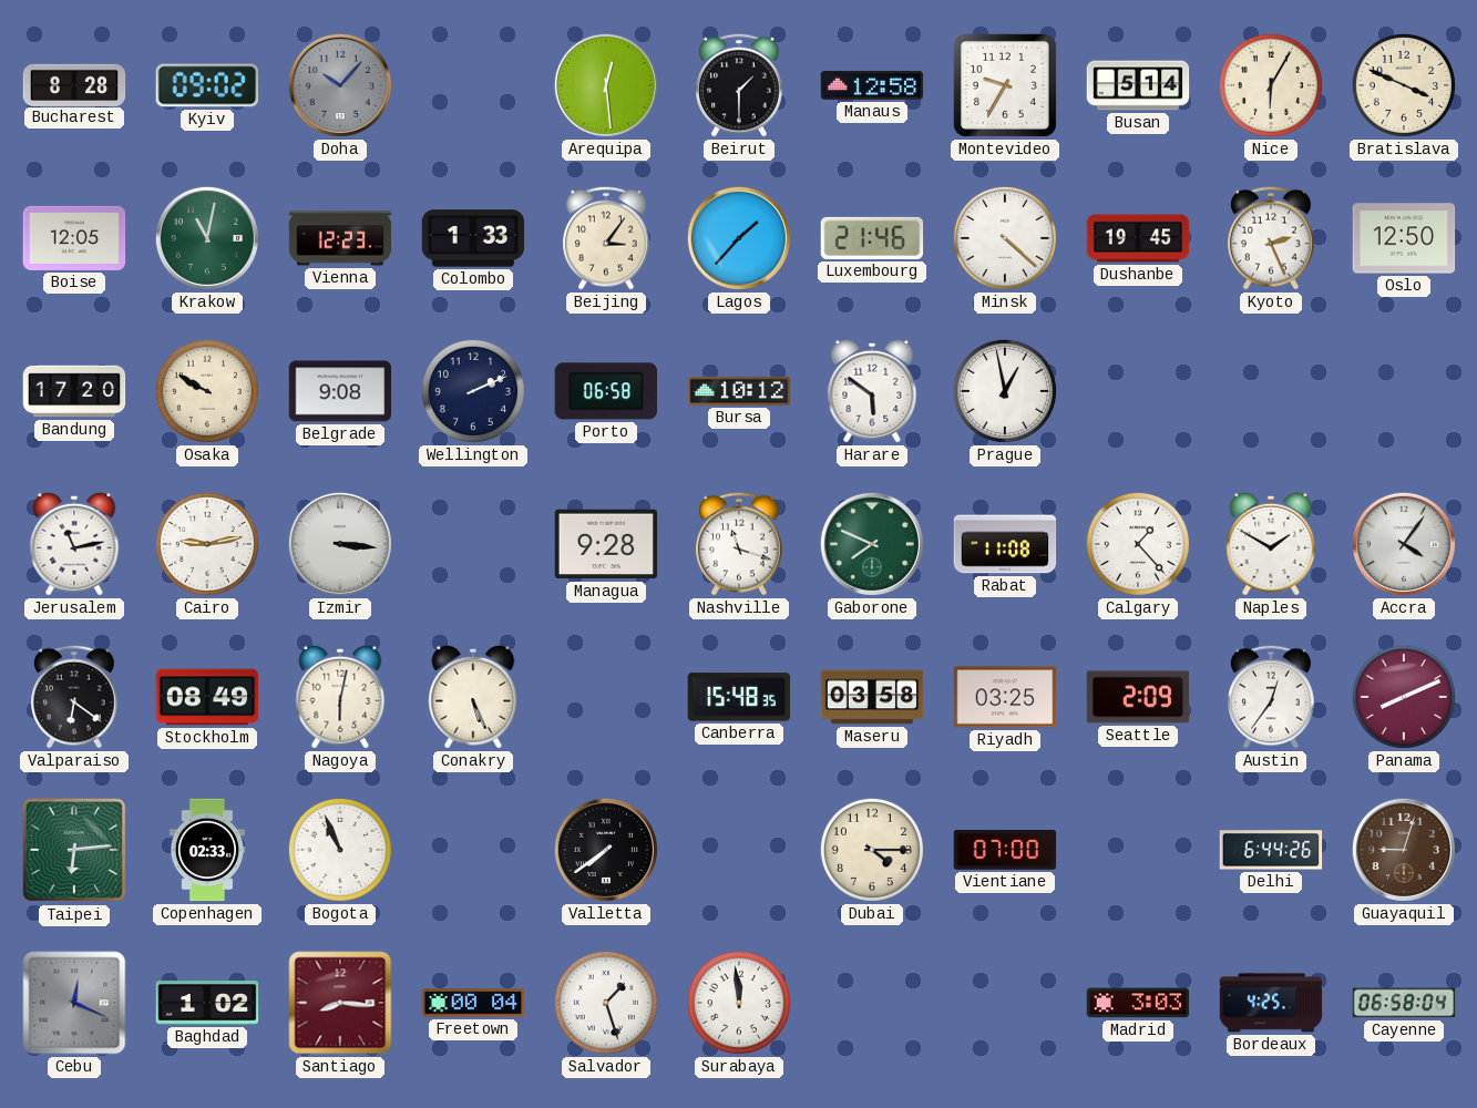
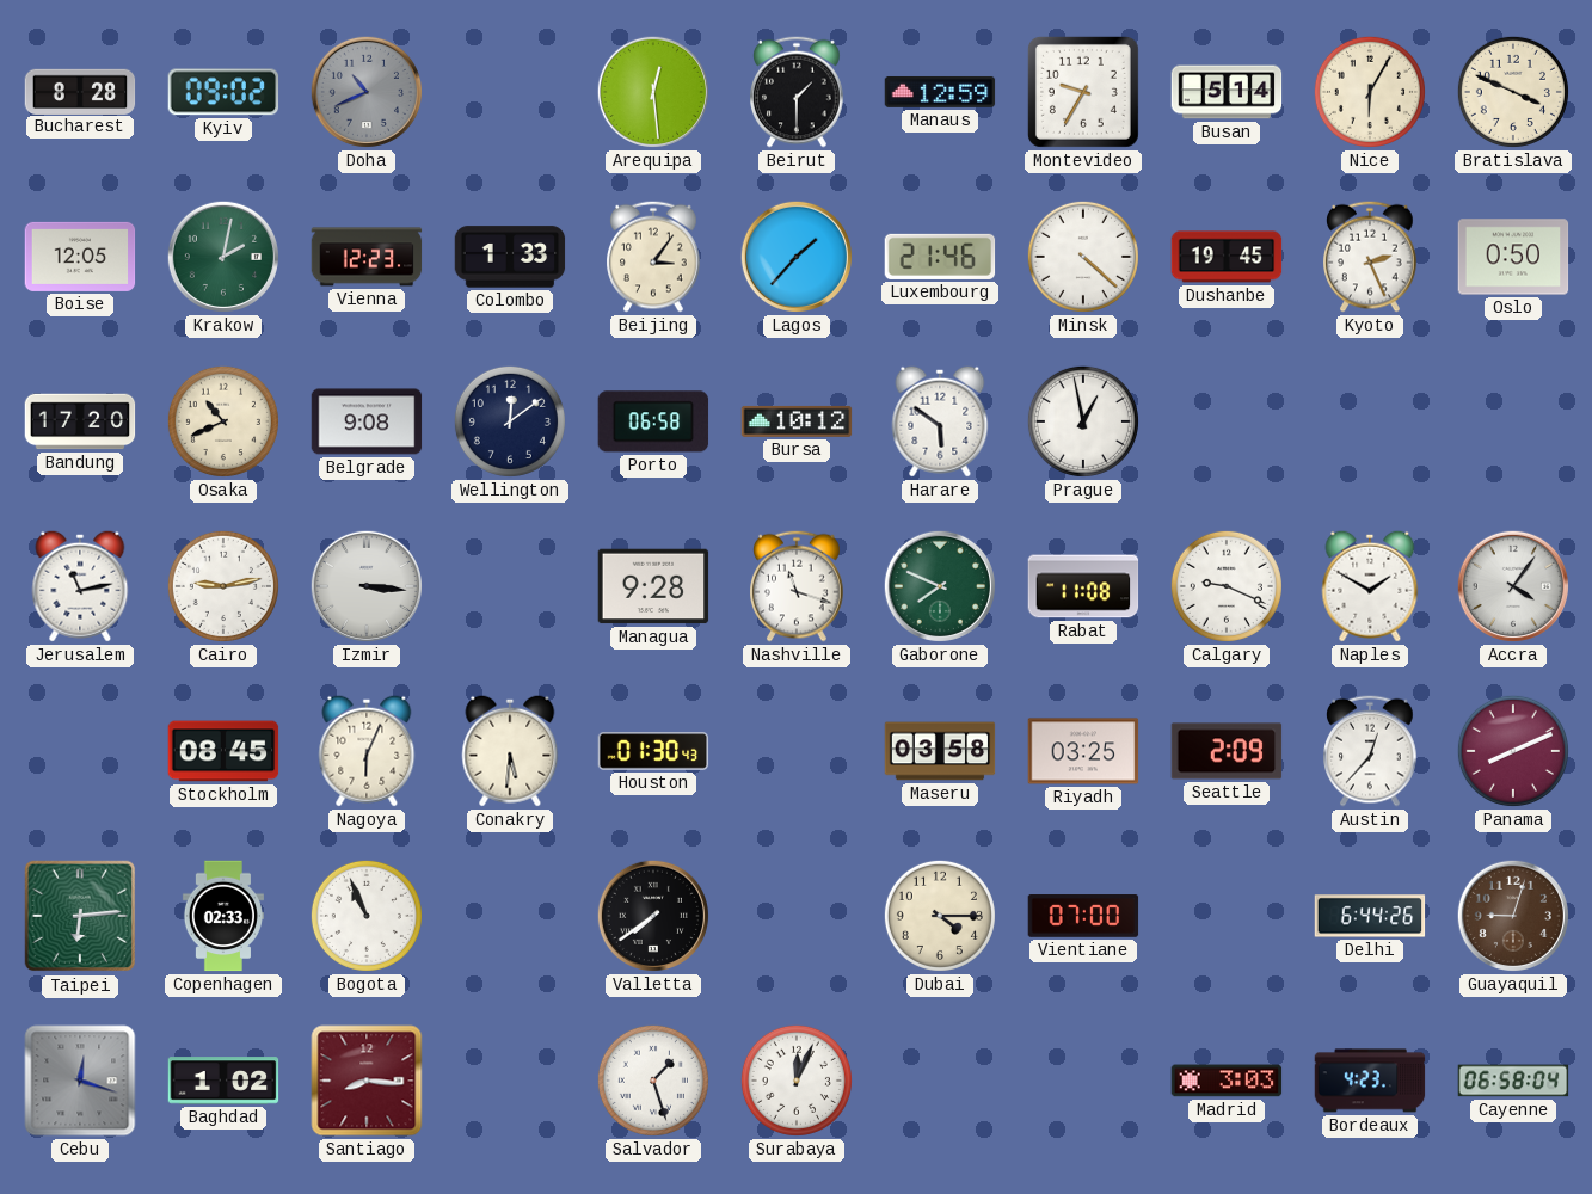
Doha: 10:07 -> 10:41
Manaus: 12:58 -> 12:59
Krakow: 11:02 -> 2:02
Oslo: 12:50 -> 0:50
Osaka: 9:50 -> 10:41
Wellington: 2:11 -> 12:09
Calgary: 1:23 -> 9:19
Valparaiso: 6:21 -> none
Stockholm: 08:49 -> 08:45
Nagoya: 6:02 -> 6:04
Conakry: 5:26 -> 5:31
Houston: none -> 01:30
Canberra: 15:48 -> none
Austin: 12:36 -> 12:37
Cebu: 12:19 -> 12:18
Freetown: 00:04 -> none
Surabaya: 11:59 -> 12:04
Bordeaux: 4:25 -> 4:23
